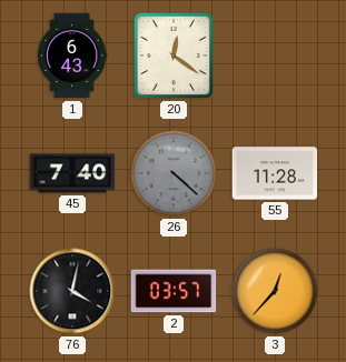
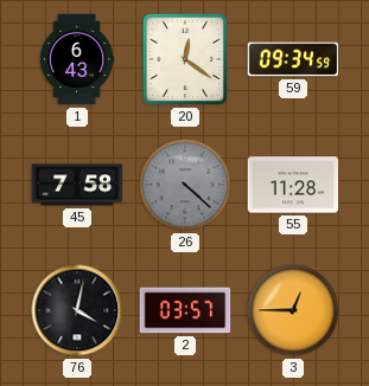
59: none -> 09:34
45: 7:40 -> 7:58
3: 12:37 -> 12:45
